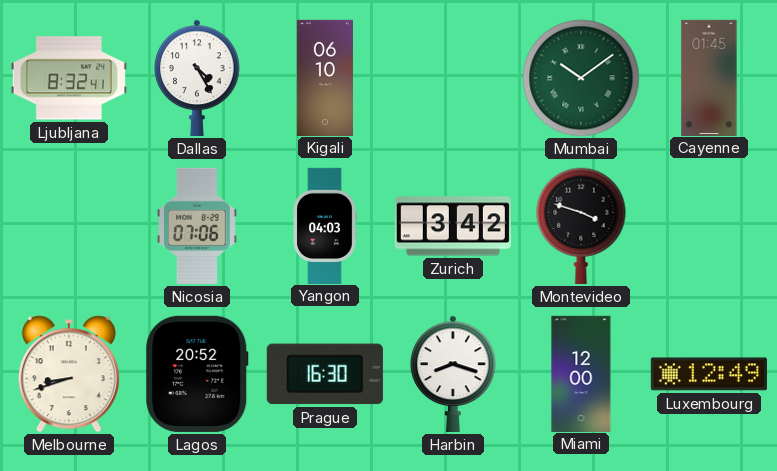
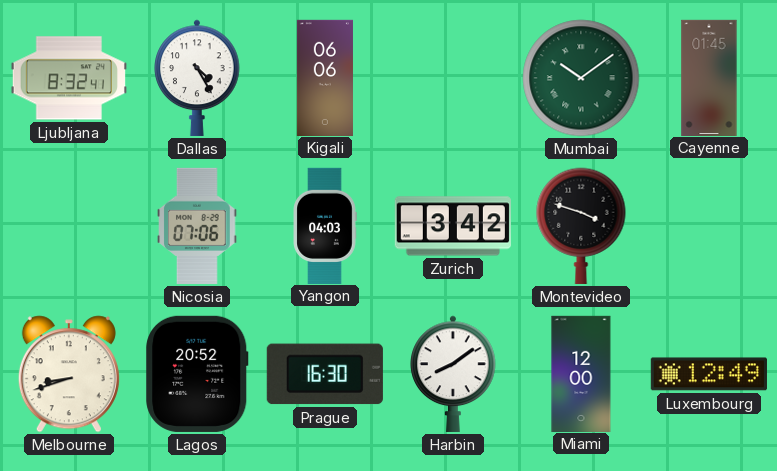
Kigali: 06:10 -> 06:06
Harbin: 8:18 -> 8:09
